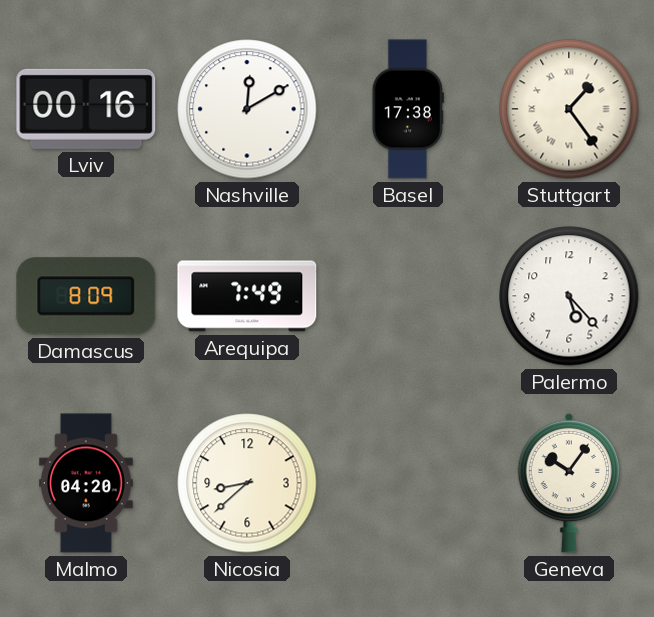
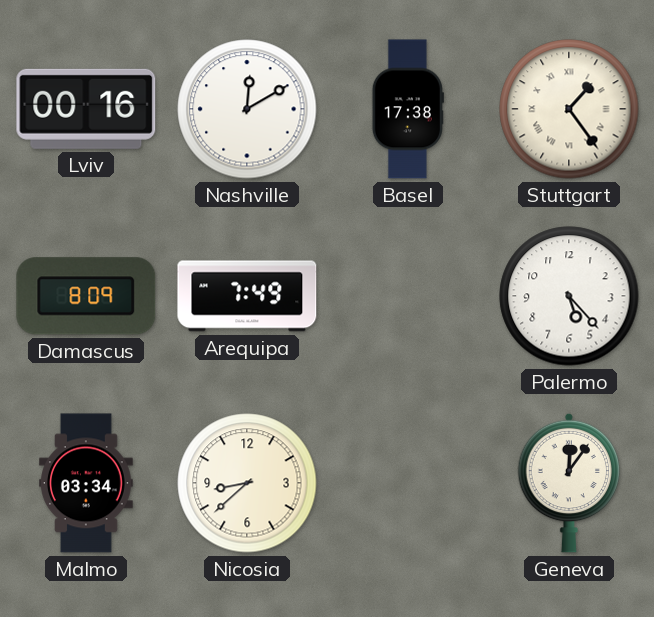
Malmo: 04:20 -> 03:34
Geneva: 10:06 -> 12:06
